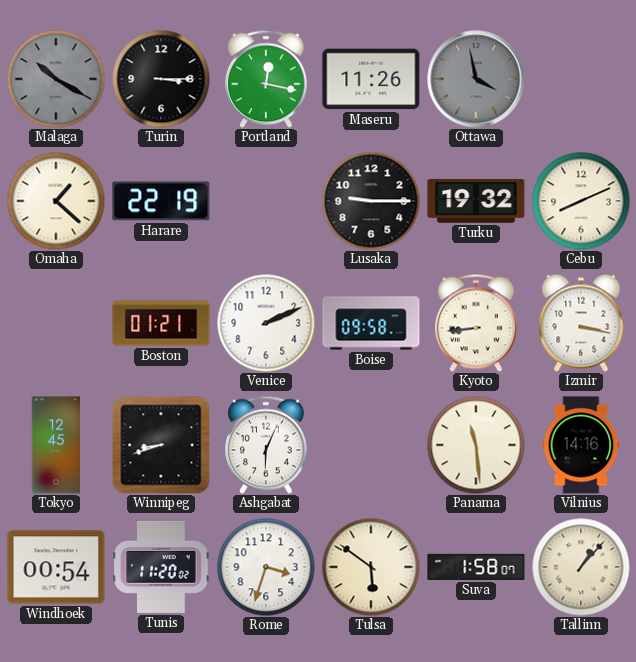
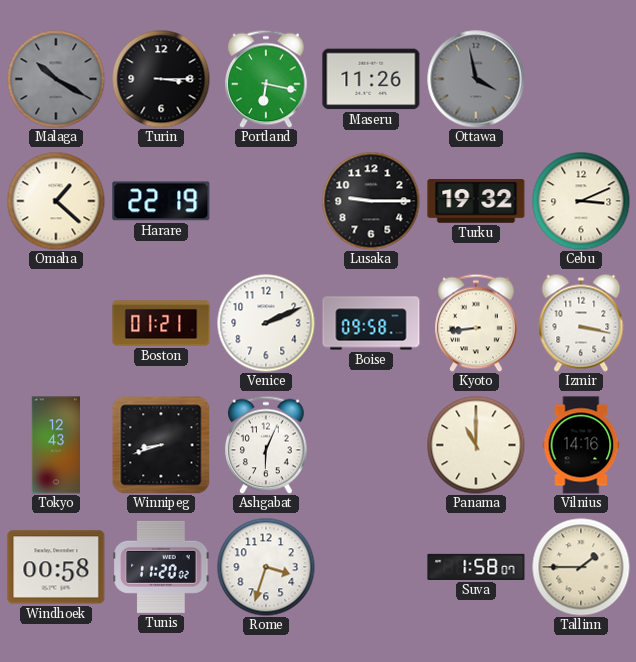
Portland: 12:17 -> 6:17
Cebu: 8:11 -> 3:11
Tokyo: 12:45 -> 12:43
Panama: 11:29 -> 11:00
Windhoek: 00:54 -> 00:58
Tulsa: 5:51 -> none
Tallinn: 1:07 -> 1:45
